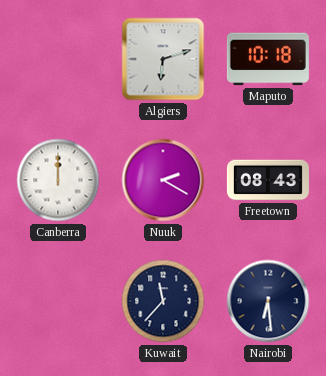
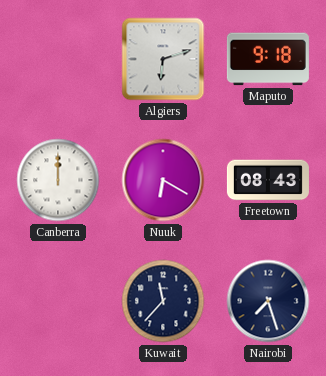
Maputo: 10:18 -> 9:18
Nuuk: 2:20 -> 6:20
Nairobi: 6:29 -> 7:27
